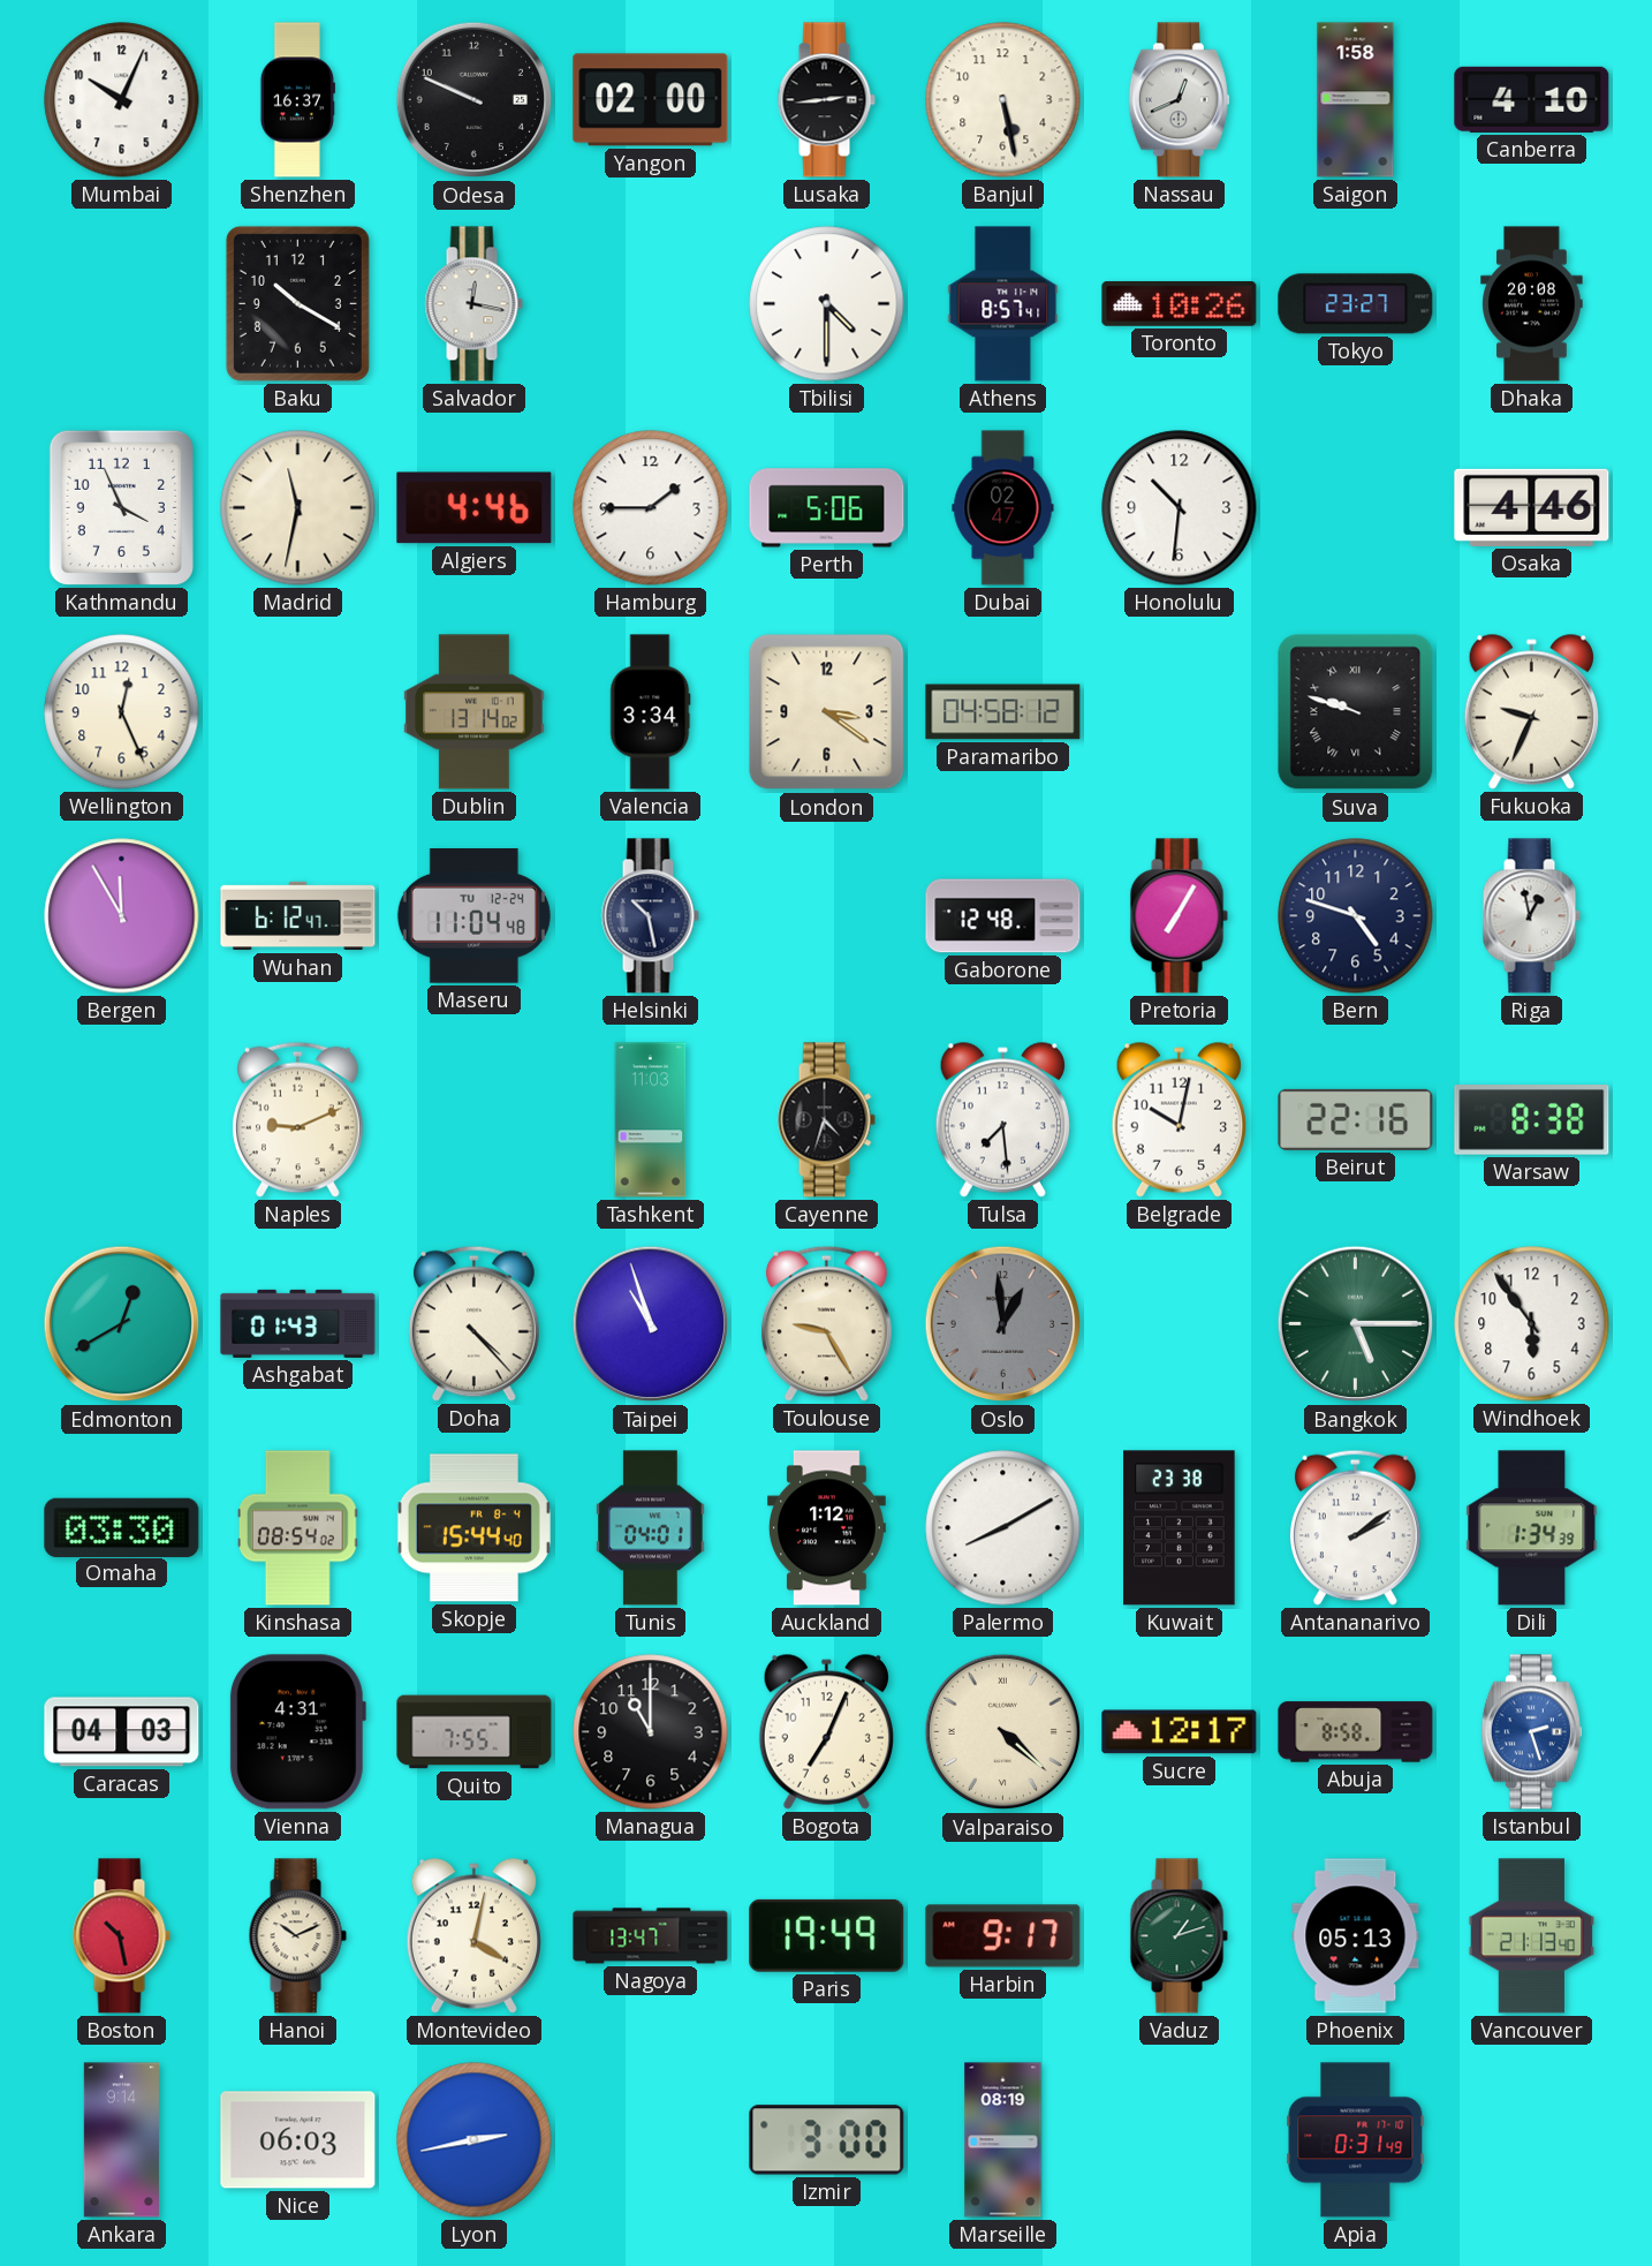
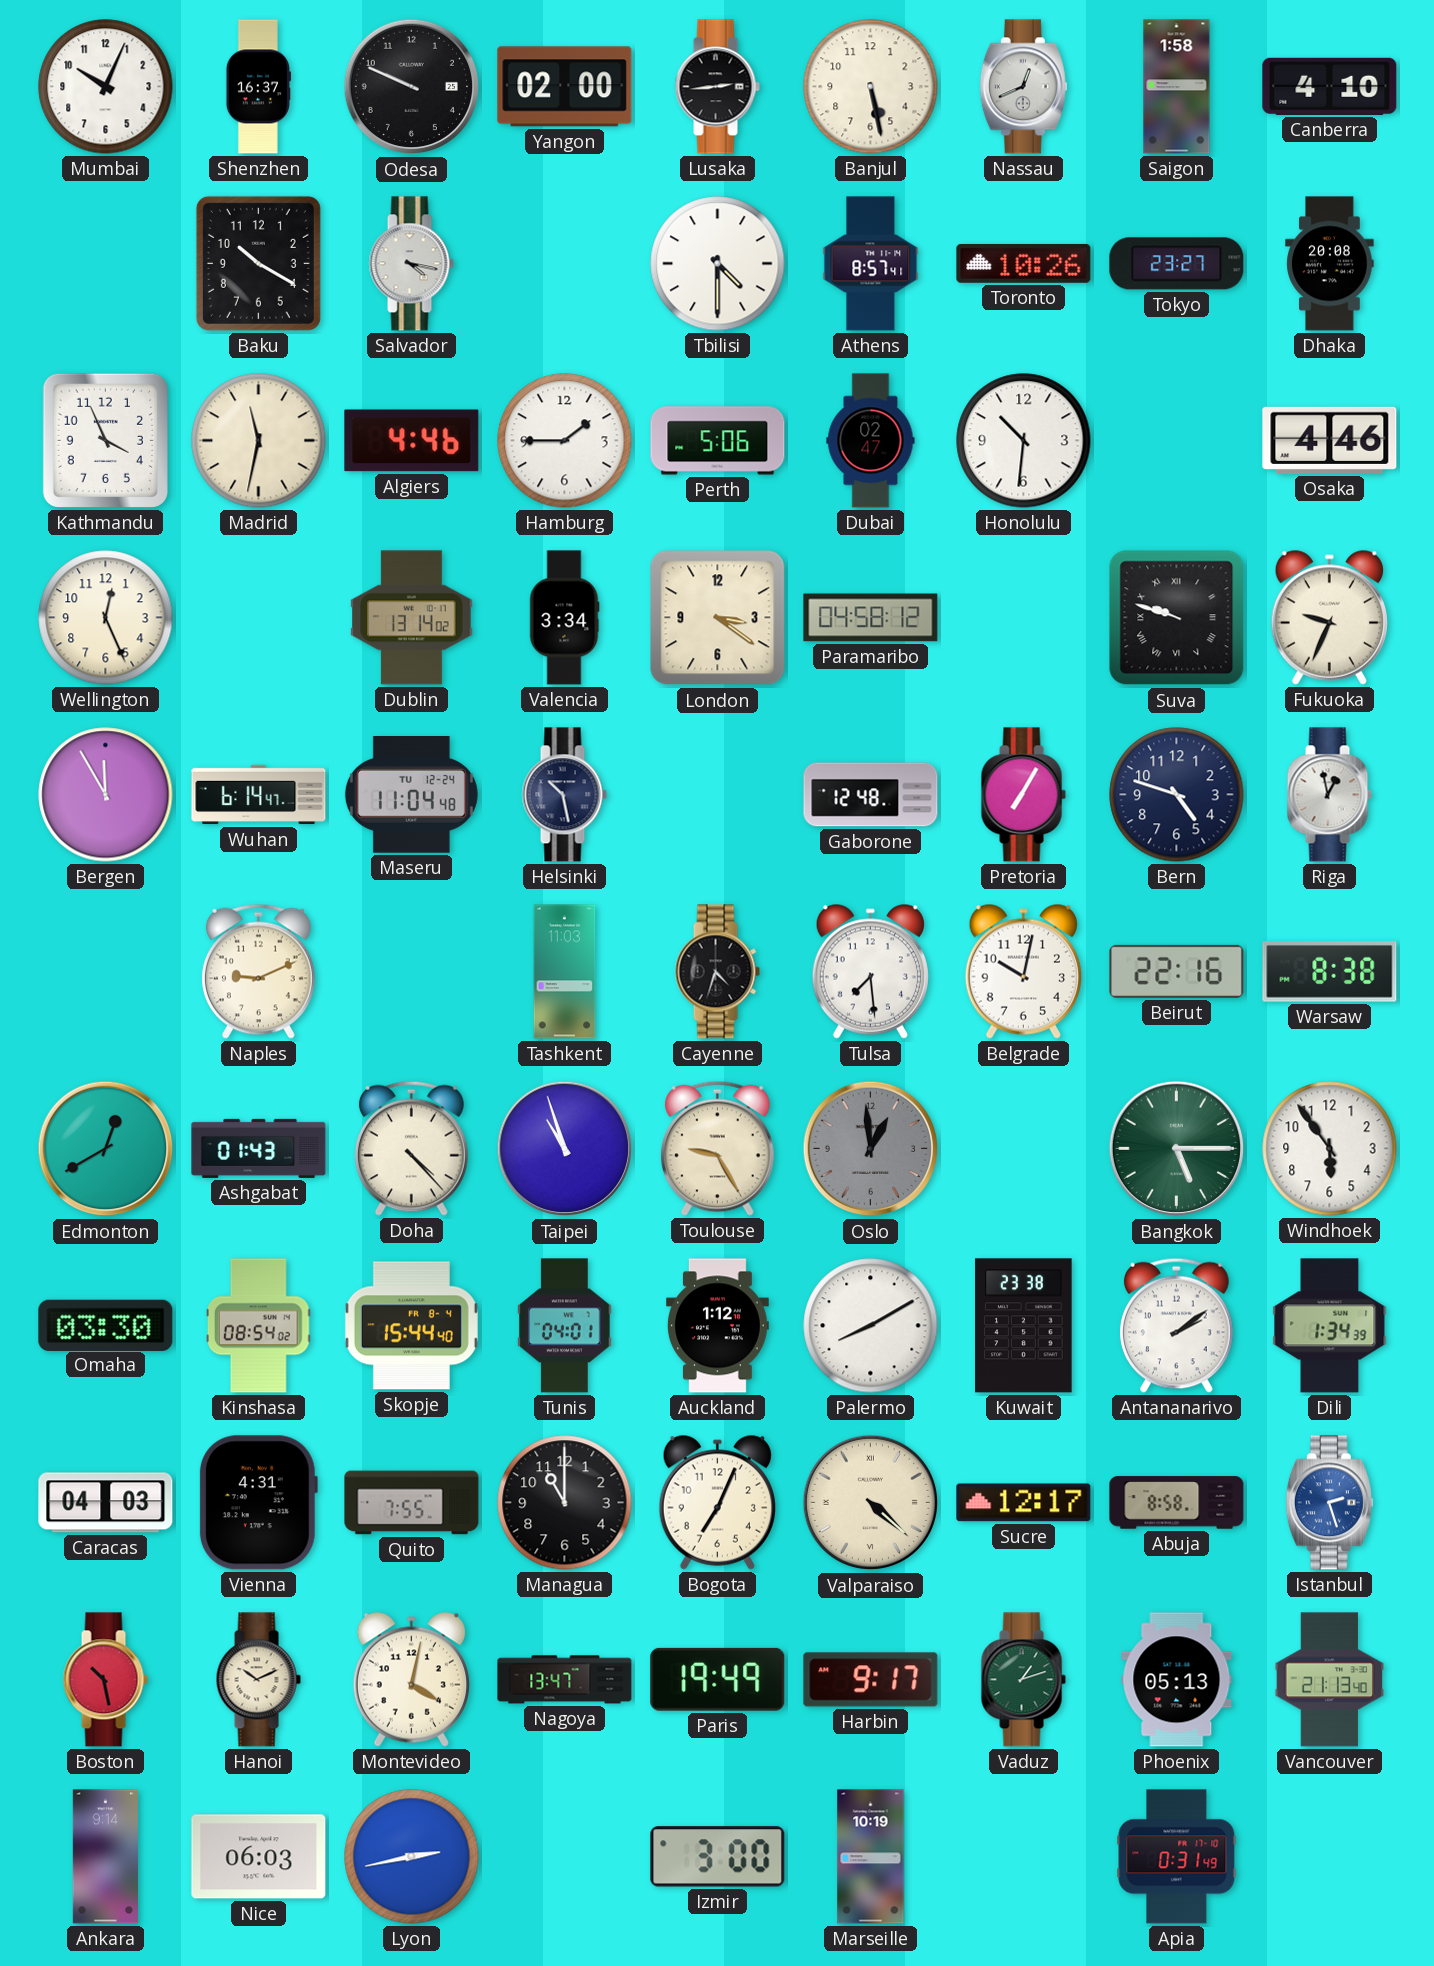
Salvador: 12:17 -> 4:17
Wuhan: 6:12 -> 6:14
Marseille: 08:19 -> 10:19
